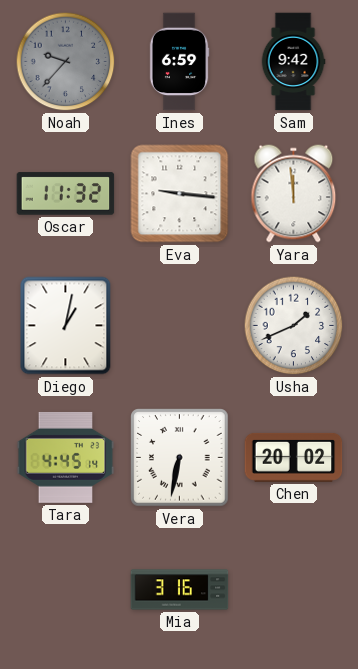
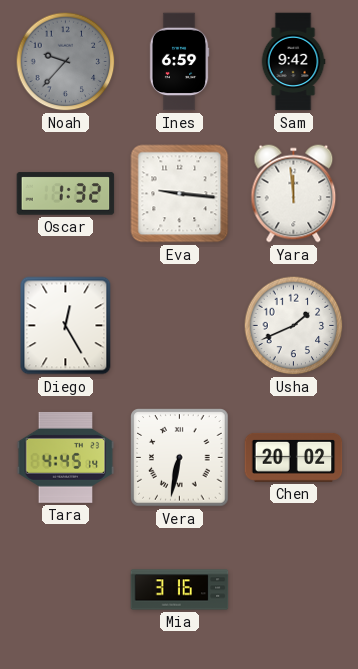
Oscar: 11:32 -> 1:32
Diego: 1:02 -> 12:25
